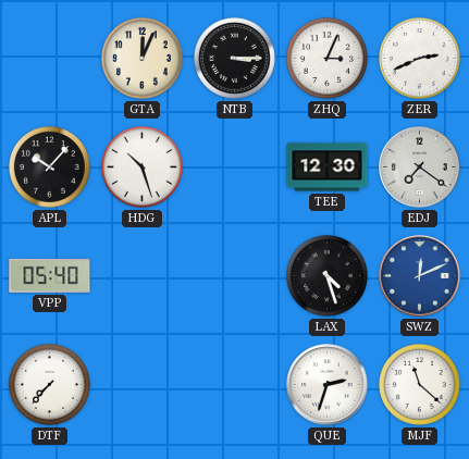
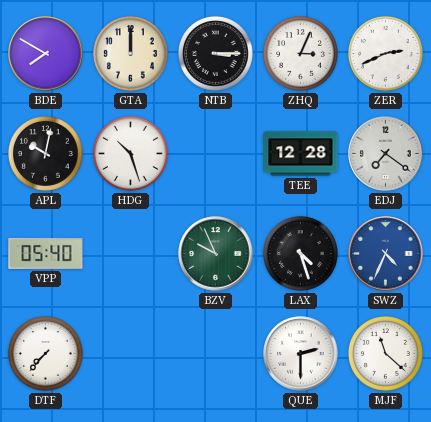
BDE: none -> 7:50
GTA: 12:04 -> 12:00
APL: 10:07 -> 10:02
TEE: 12:30 -> 12:28
BZV: none -> 9:56
SWZ: 12:11 -> 4:34
QUE: 2:33 -> 2:30
